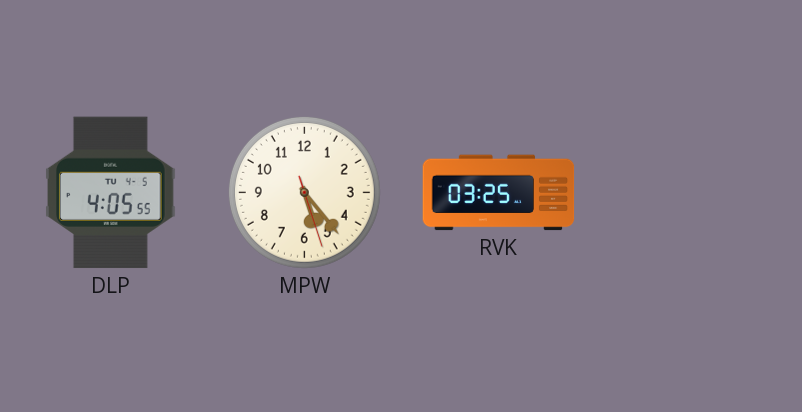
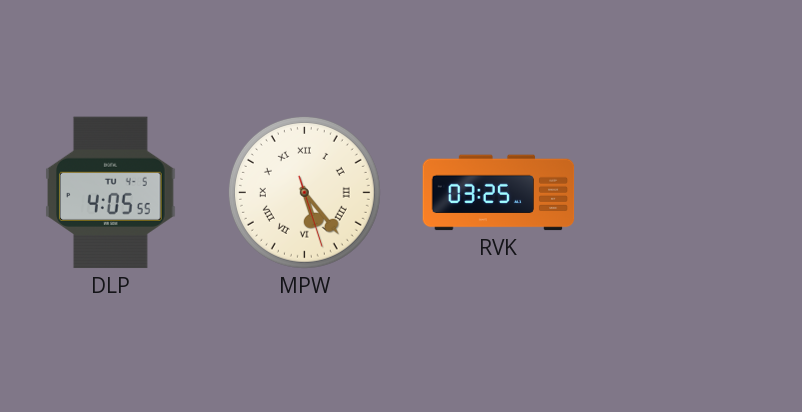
MPW numerals: Arabic -> Roman
